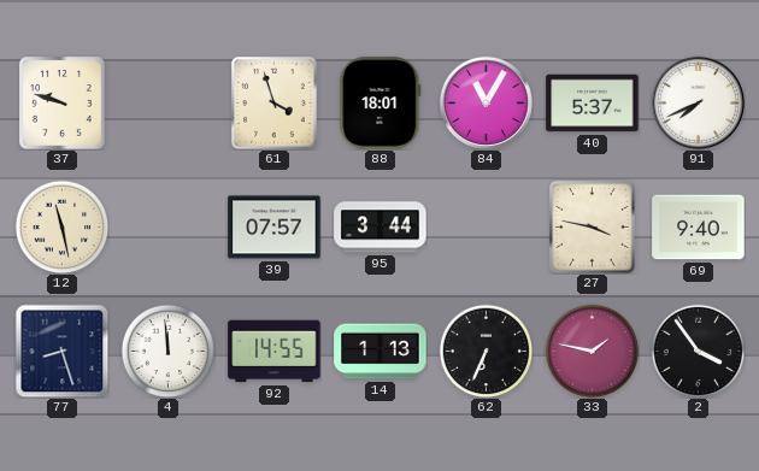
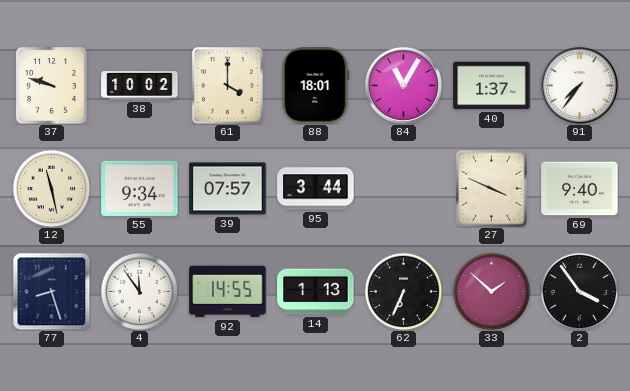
38: none -> 10:02
61: 3:57 -> 4:00
40: 5:37 -> 1:37
91: 7:41 -> 7:36
55: none -> 9:34
27: 3:47 -> 3:49
4: 11:59 -> 11:54
33: 1:47 -> 1:52
